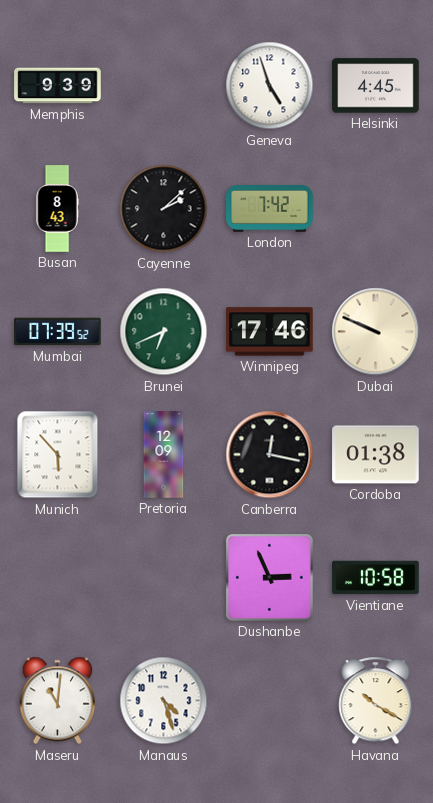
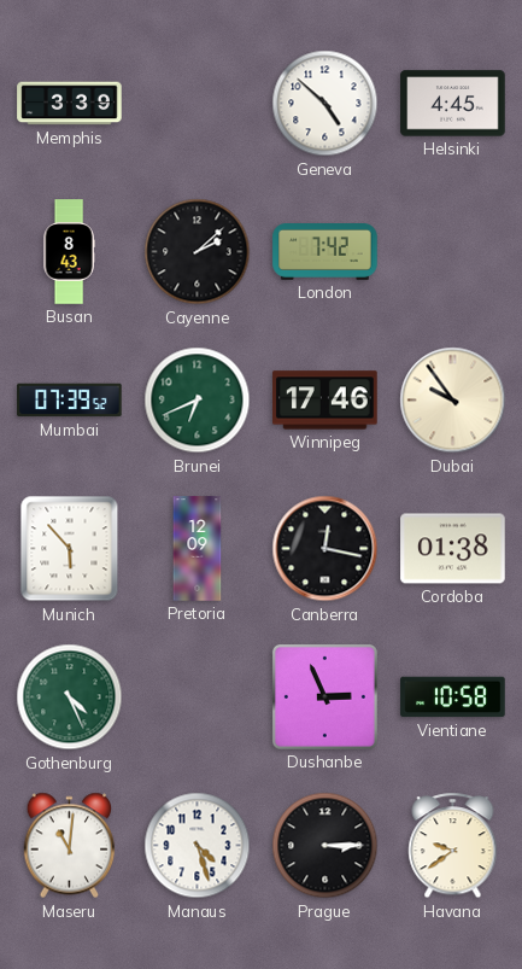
Memphis: 9:39 -> 3:39
Geneva: 4:57 -> 4:52
Dubai: 9:49 -> 9:54
Gothenburg: none -> 4:26
Prague: none -> 3:15
Havana: 10:20 -> 9:39
